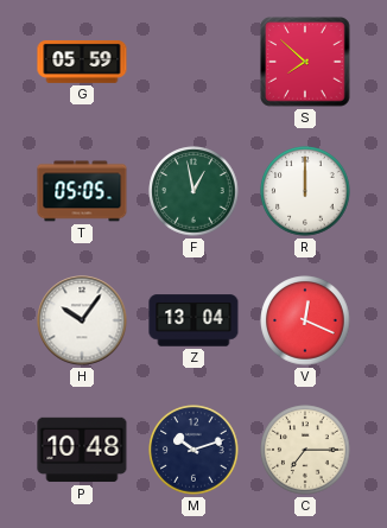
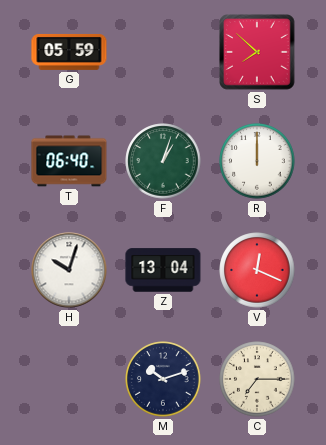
T: 05:05 -> 06:40
F: 12:58 -> 1:03
H: 10:06 -> 10:03
P: 10:48 -> none
